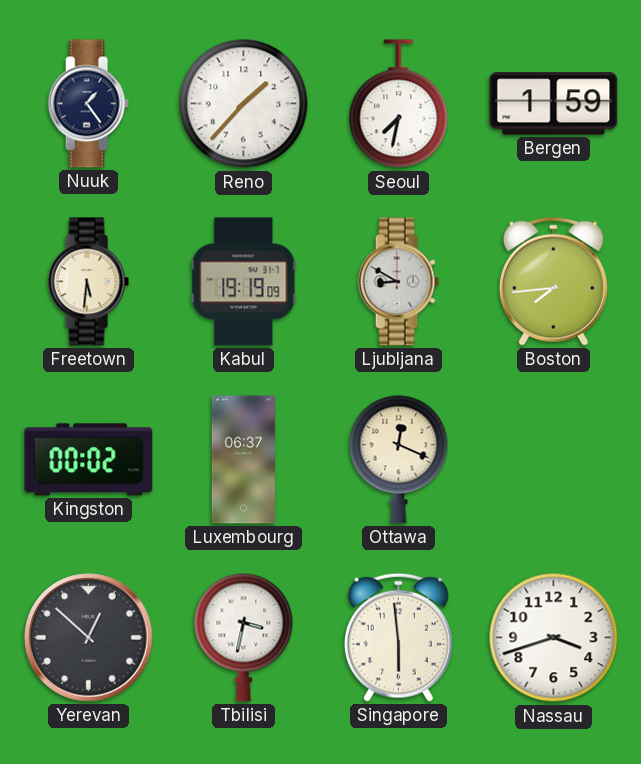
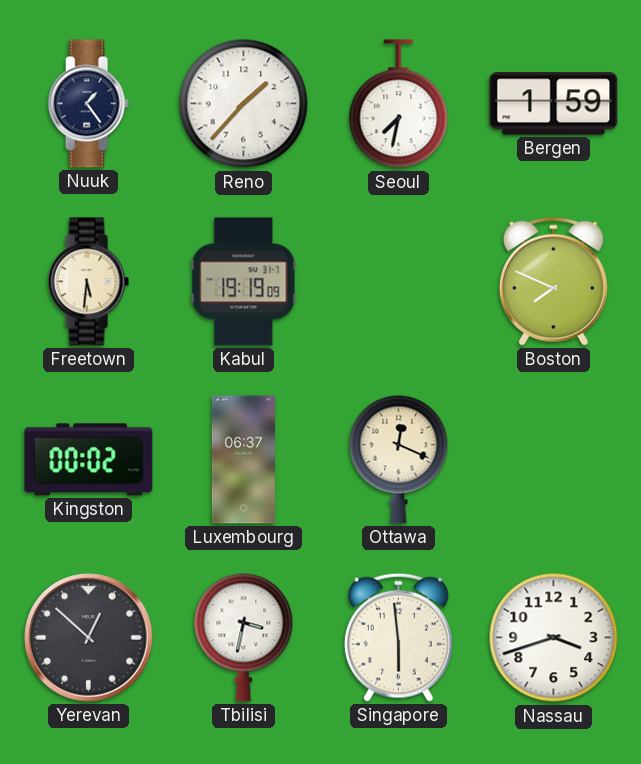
Ljubljana: 8:50 -> none
Boston: 7:44 -> 7:49
